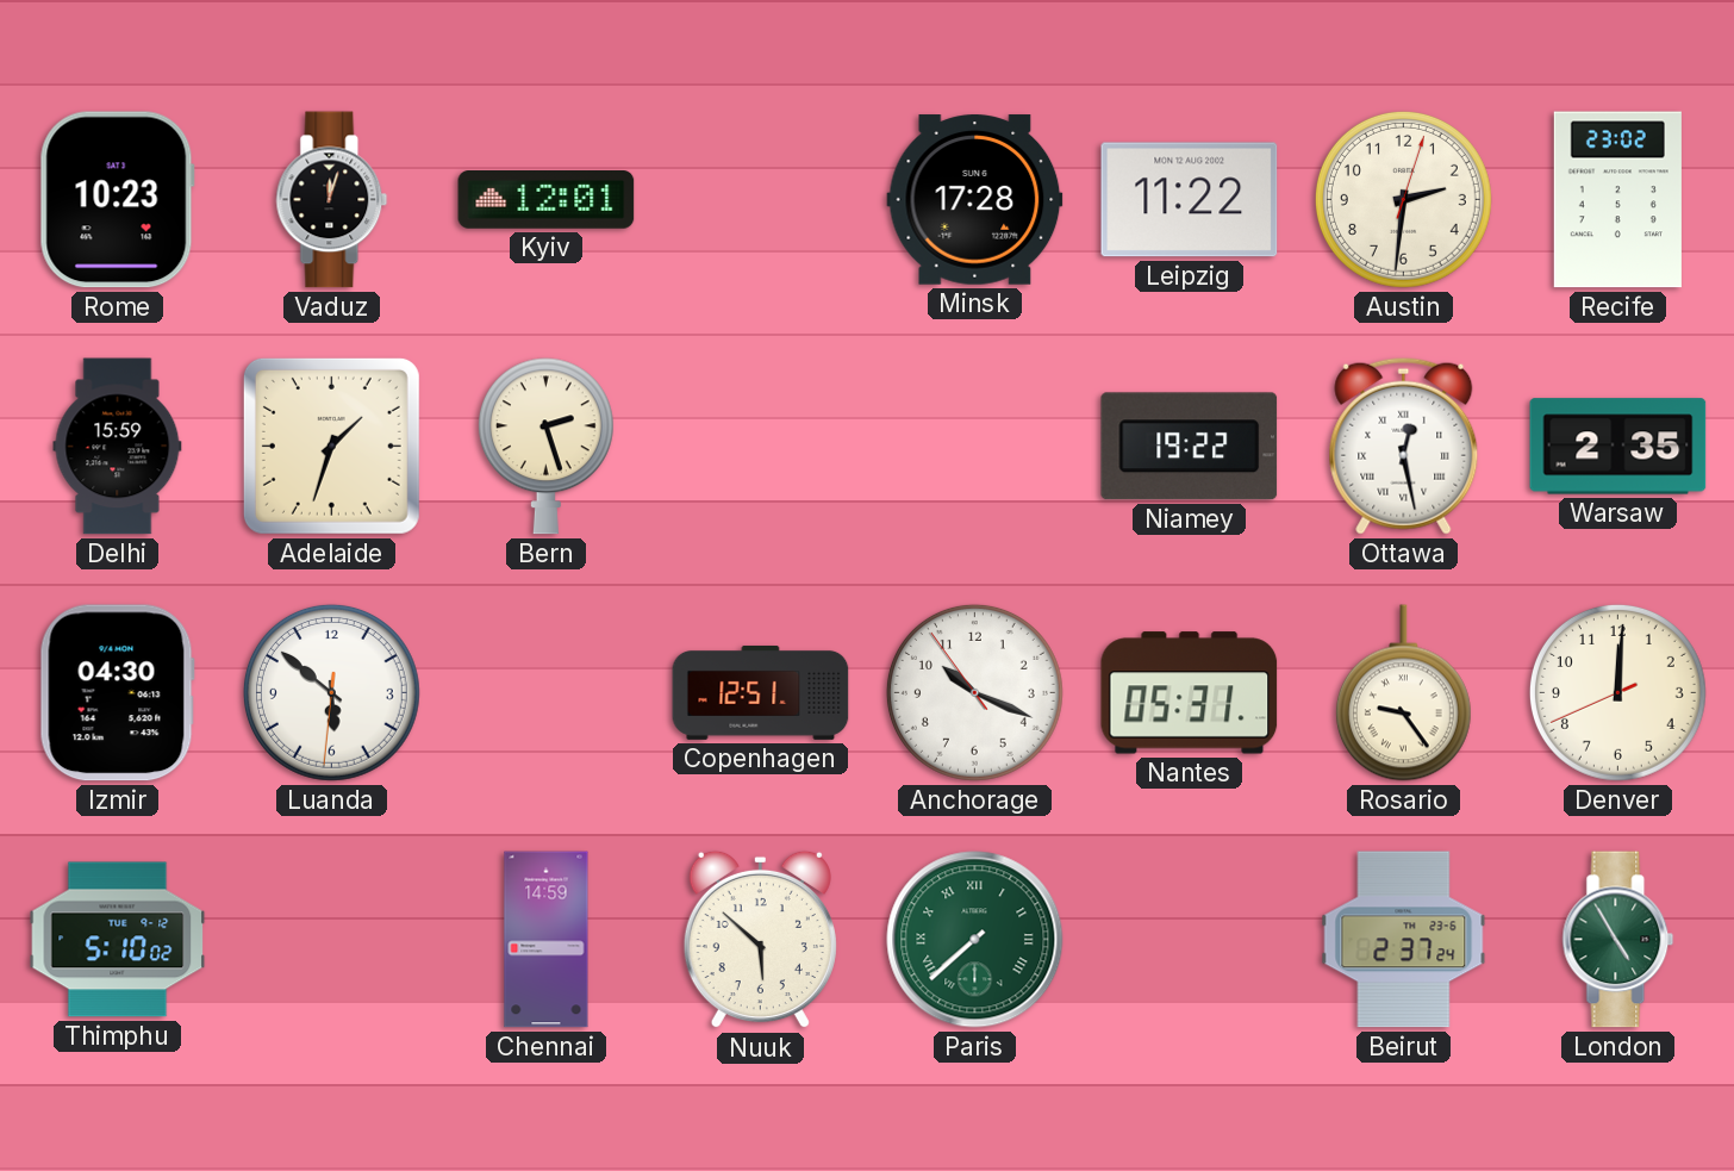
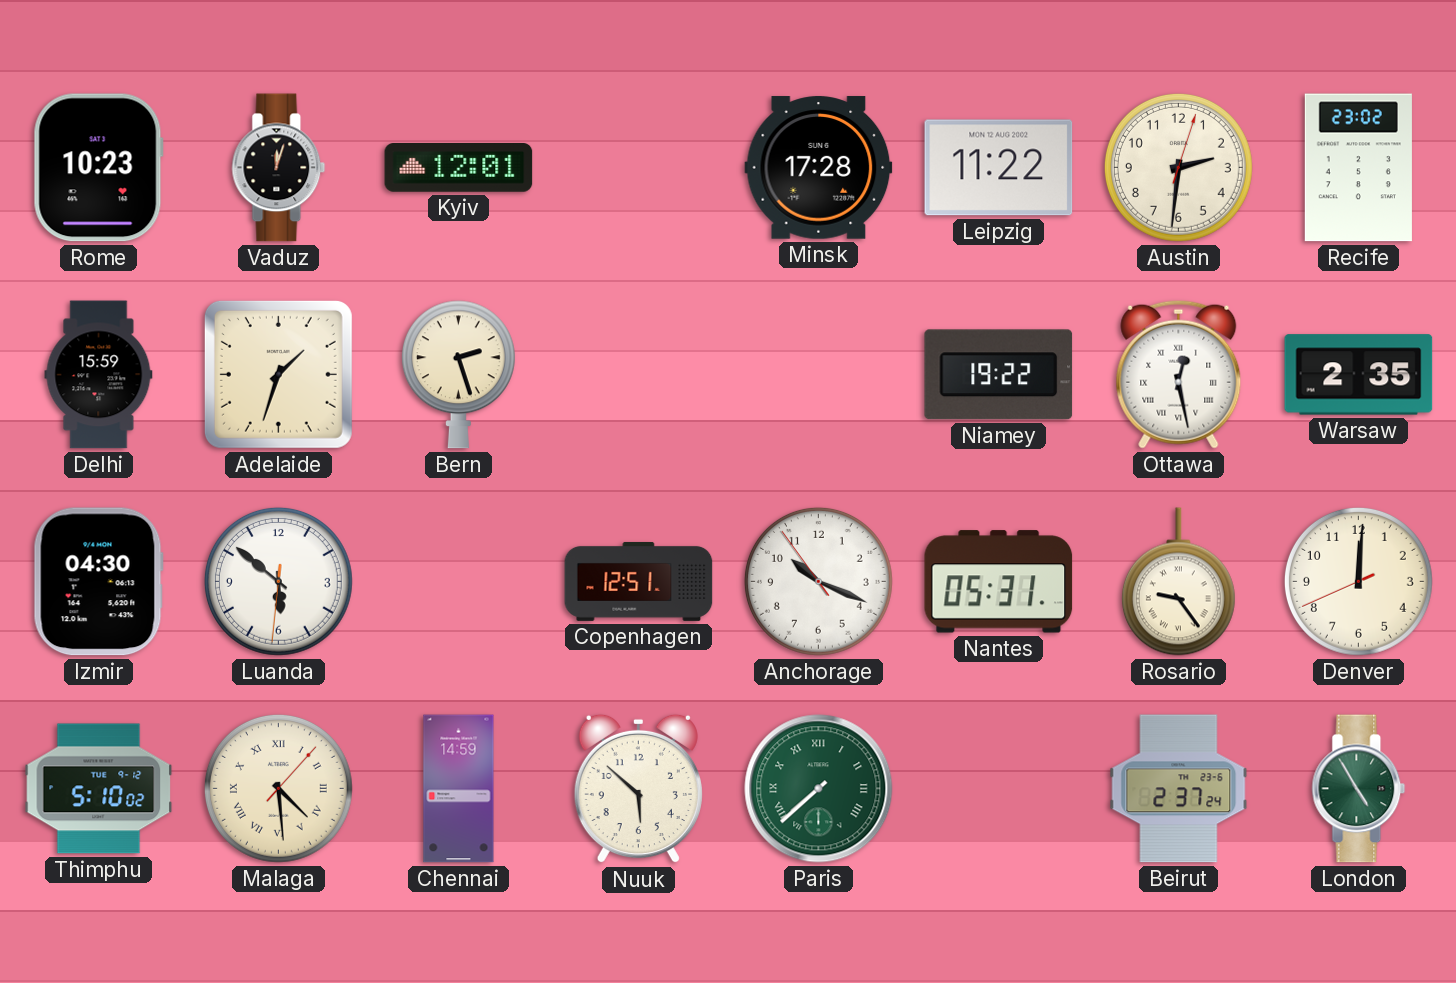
Malaga: none -> 4:29
